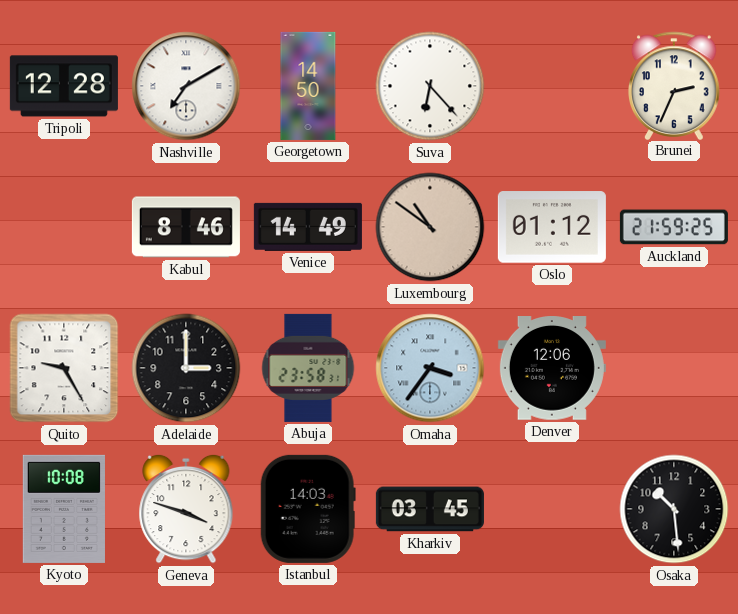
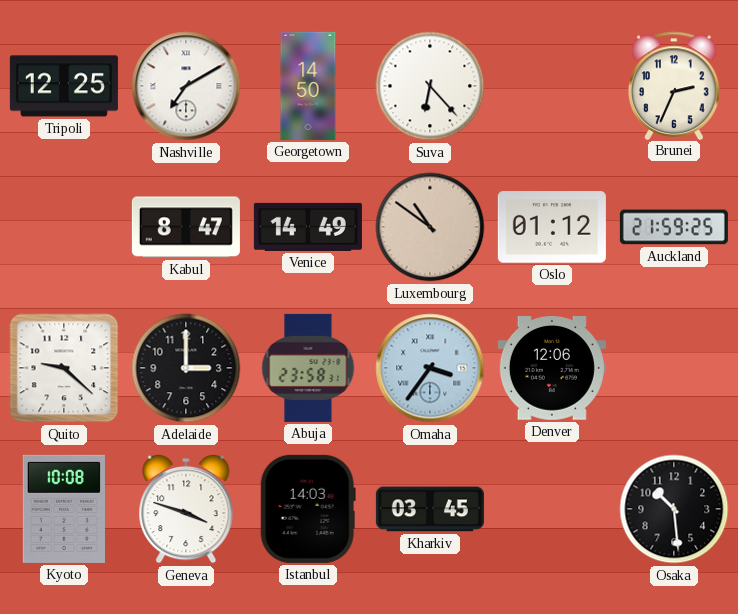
Tripoli: 12:28 -> 12:25
Kabul: 8:46 -> 8:47
Quito: 9:25 -> 9:22
